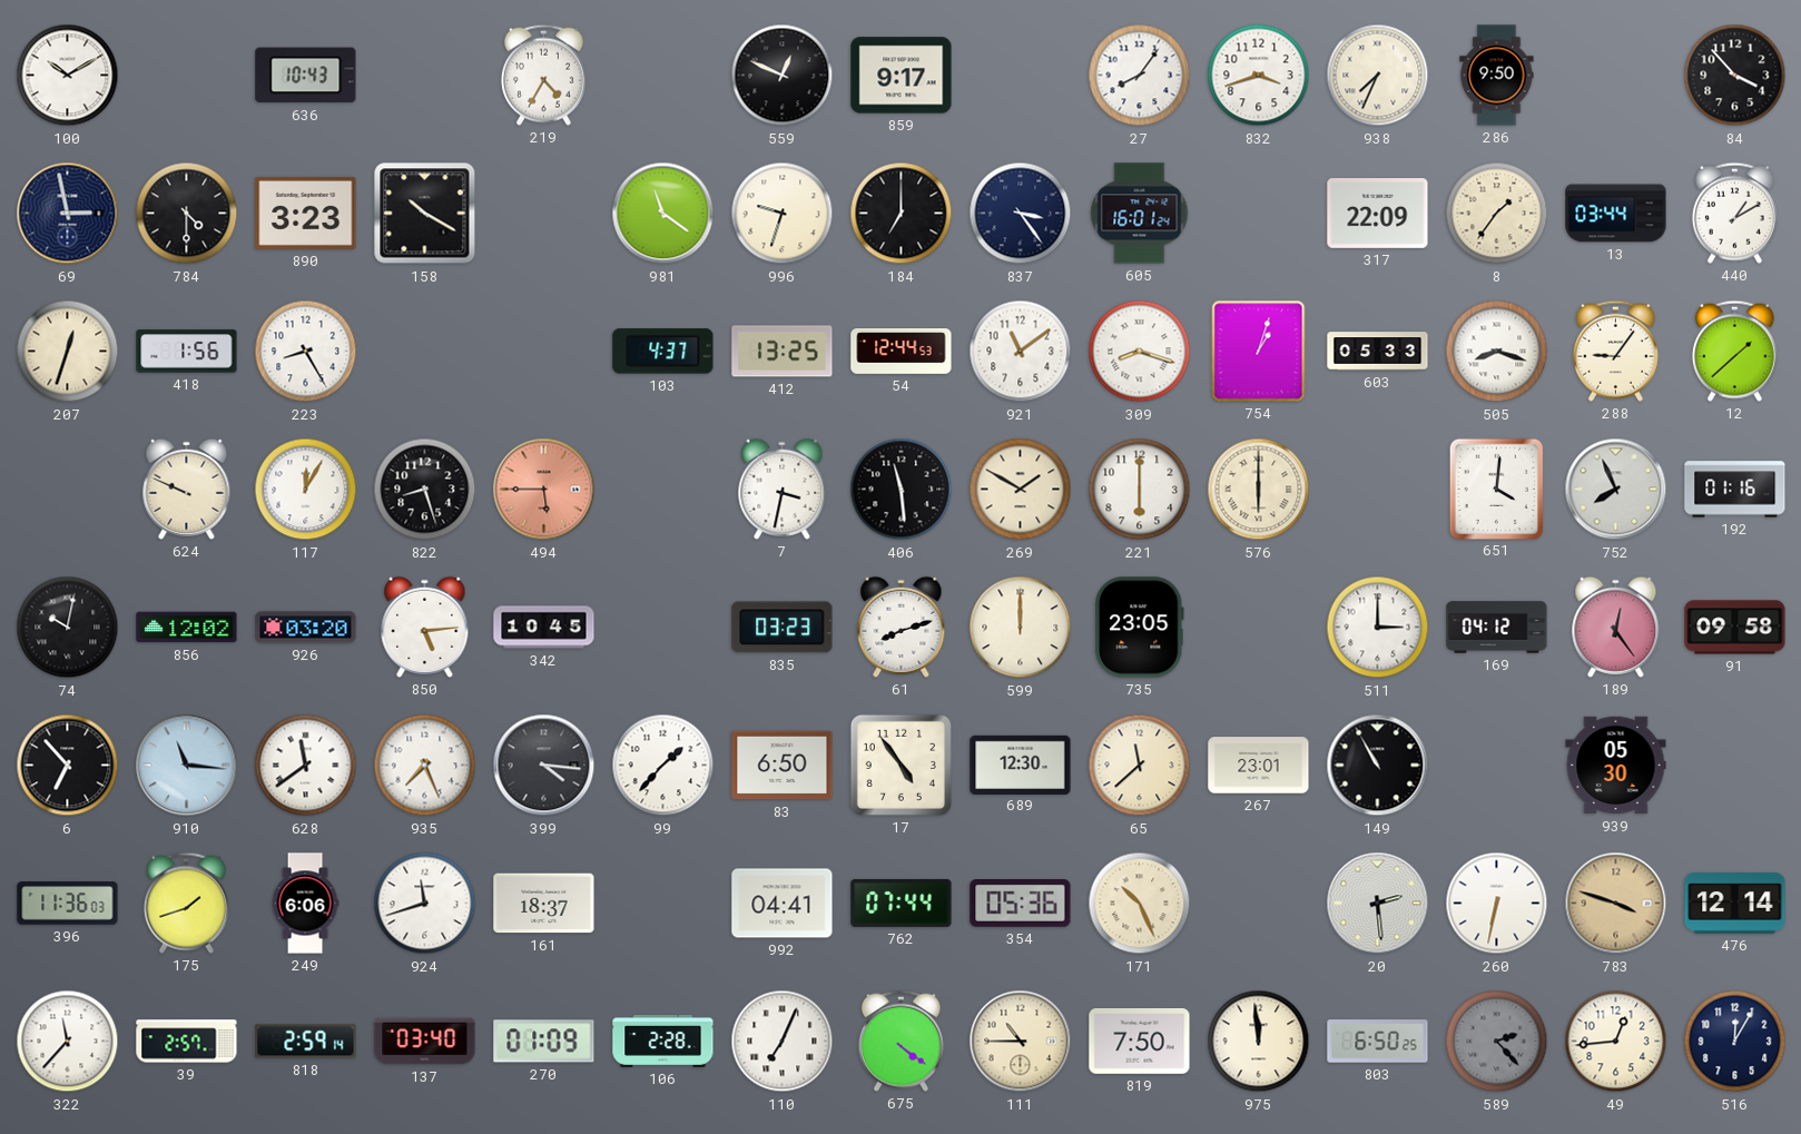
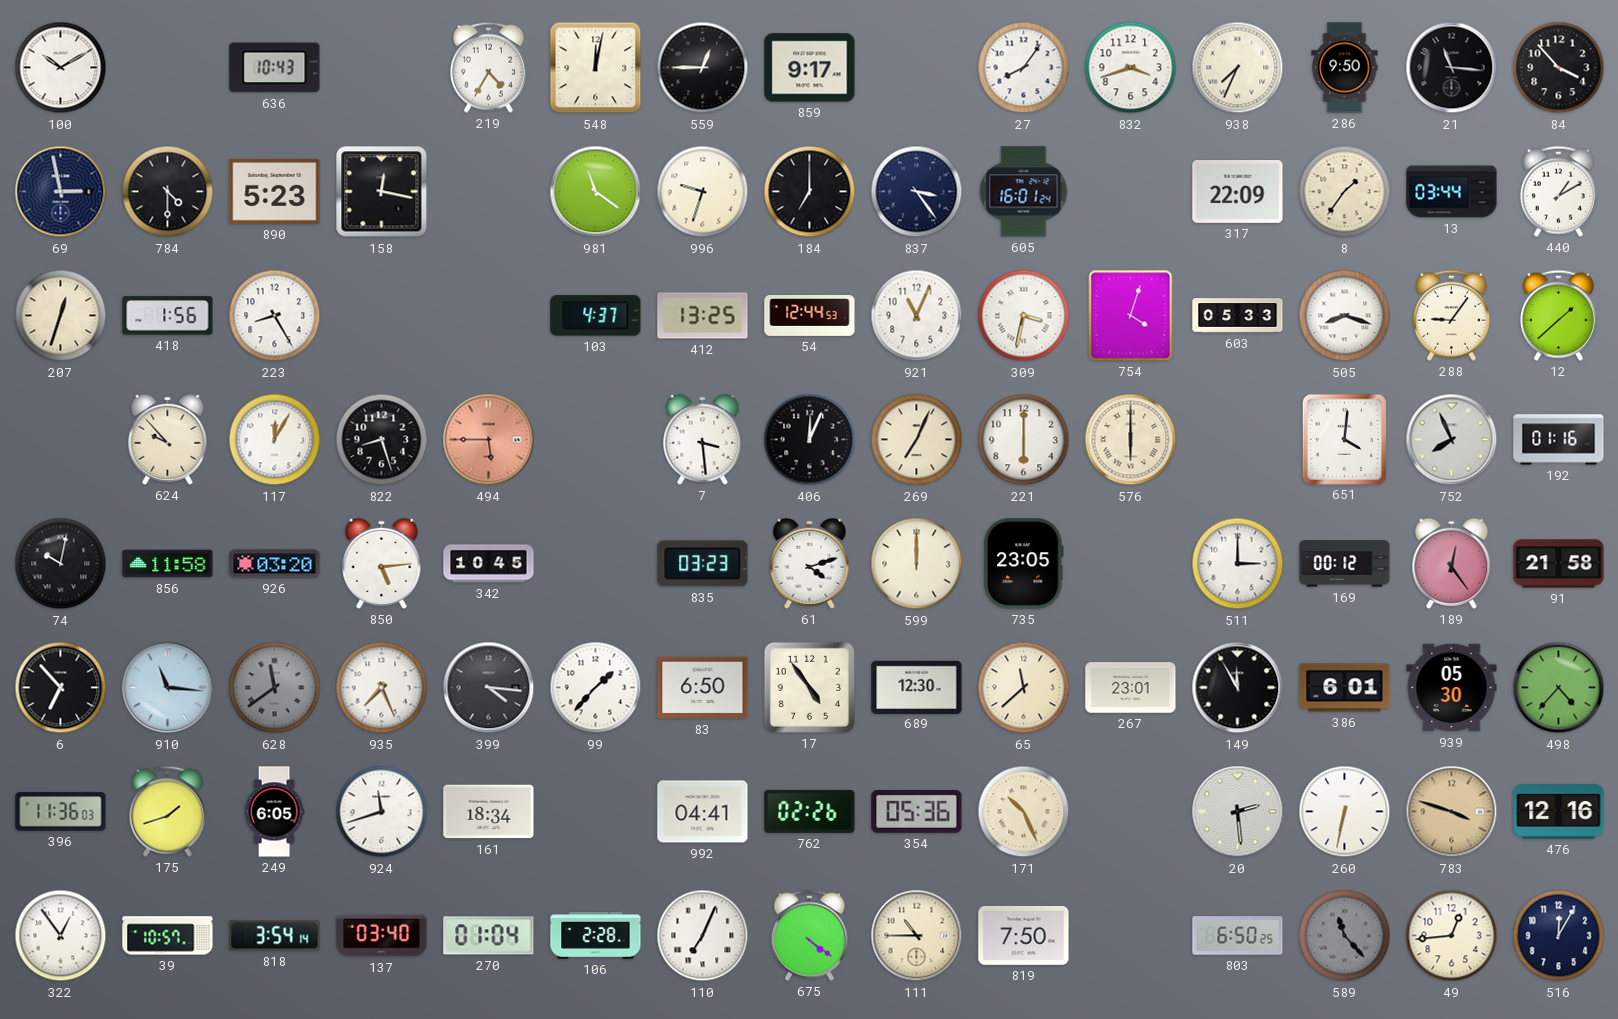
548: none -> 12:02
559: 12:49 -> 12:45
21: none -> 11:16
890: 3:23 -> 5:23
158: 10:20 -> 12:17
921: 11:09 -> 11:04
309: 8:18 -> 3:32
754: 1:03 -> 4:03
624: 9:49 -> 9:53
7: 3:32 -> 3:29
406: 11:29 -> 12:04
269: 1:50 -> 7:04
856: 12:02 -> 11:58
61: 8:12 -> 4:12
169: 04:12 -> 00:12
91: 09:58 -> 21:58
628 dial: white -> grey
149: 10:55 -> 11:55
386: none -> 6:01
498: none -> 4:37
249: 6:06 -> 6:05
161: 18:37 -> 18:34
762: 07:44 -> 02:26
476: 12:14 -> 12:16
322: 11:37 -> 12:54
39: 2:57 -> 10:57
818: 2:59 -> 3:54
270: 01:09 -> 01:04
975: 11:59 -> none
589: 2:23 -> 11:23
